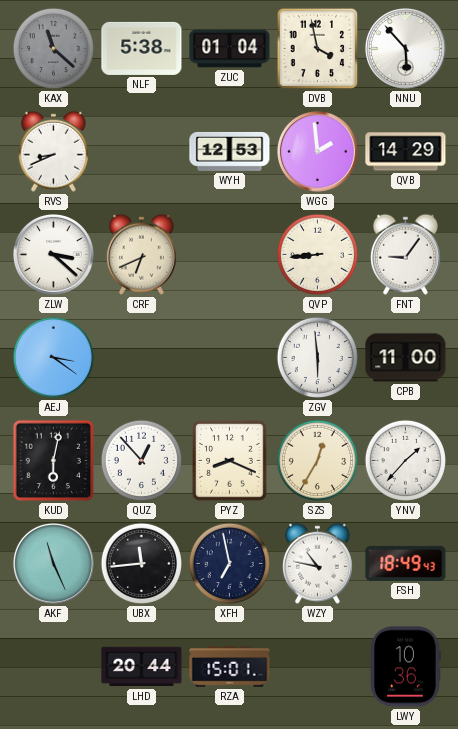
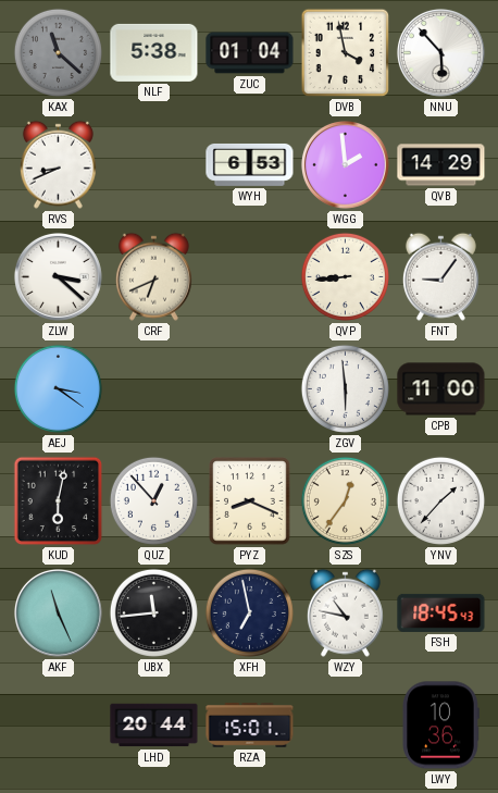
WYH: 12:53 -> 6:53
SZS: 12:35 -> 12:36
FSH: 18:49 -> 18:45
